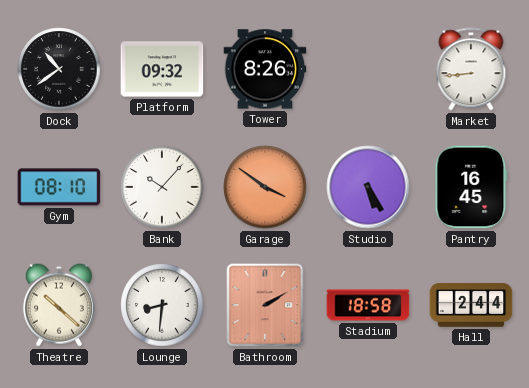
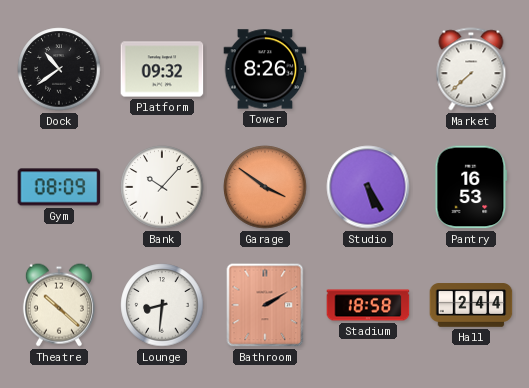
Market: 8:44 -> 7:38
Gym: 08:10 -> 08:09
Pantry: 16:45 -> 16:53
